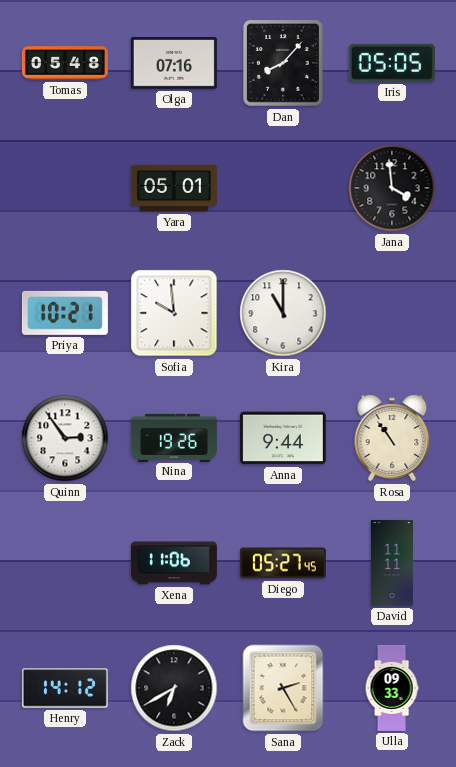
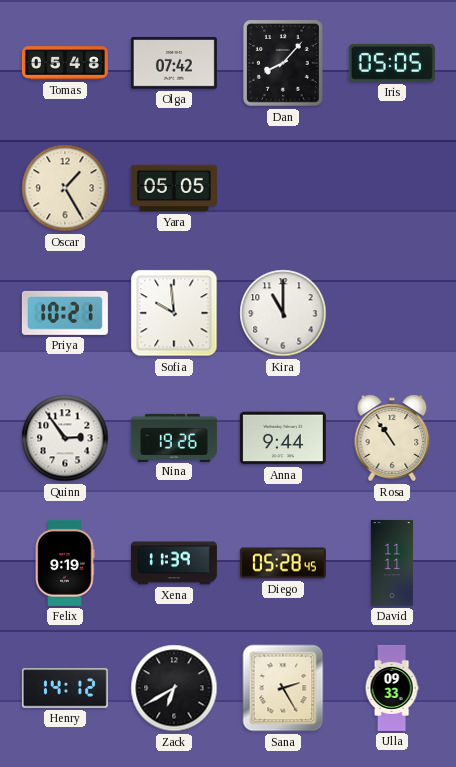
Olga: 07:16 -> 07:42
Oscar: none -> 1:25
Yara: 05:01 -> 05:05
Jana: 3:59 -> none
Felix: none -> 9:19
Xena: 11:06 -> 11:39
Diego: 05:27 -> 05:28
